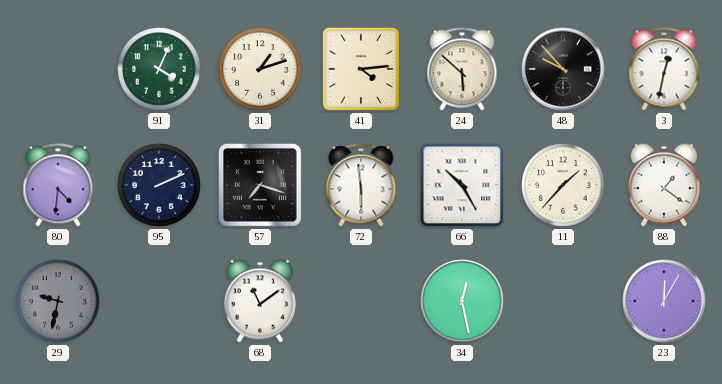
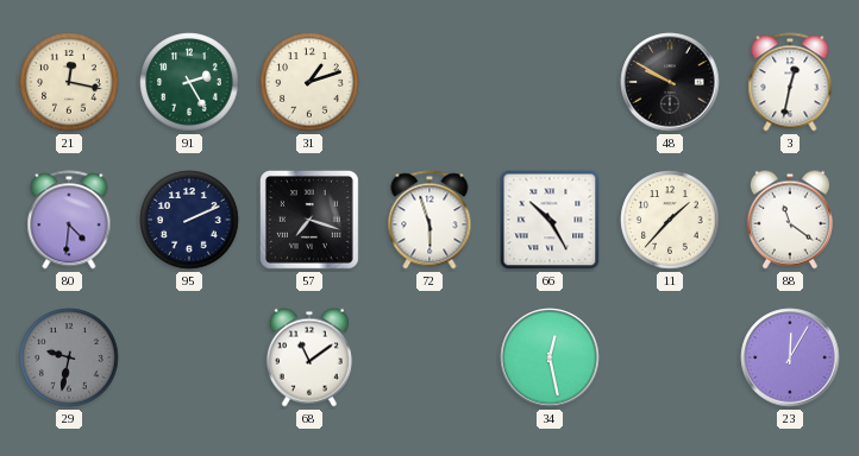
21: none -> 12:17
91: 4:04 -> 2:25
41: 4:14 -> none
24: 5:52 -> none
48: 9:53 -> 9:50
72: 5:59 -> 5:57
88: 1:21 -> 11:21
